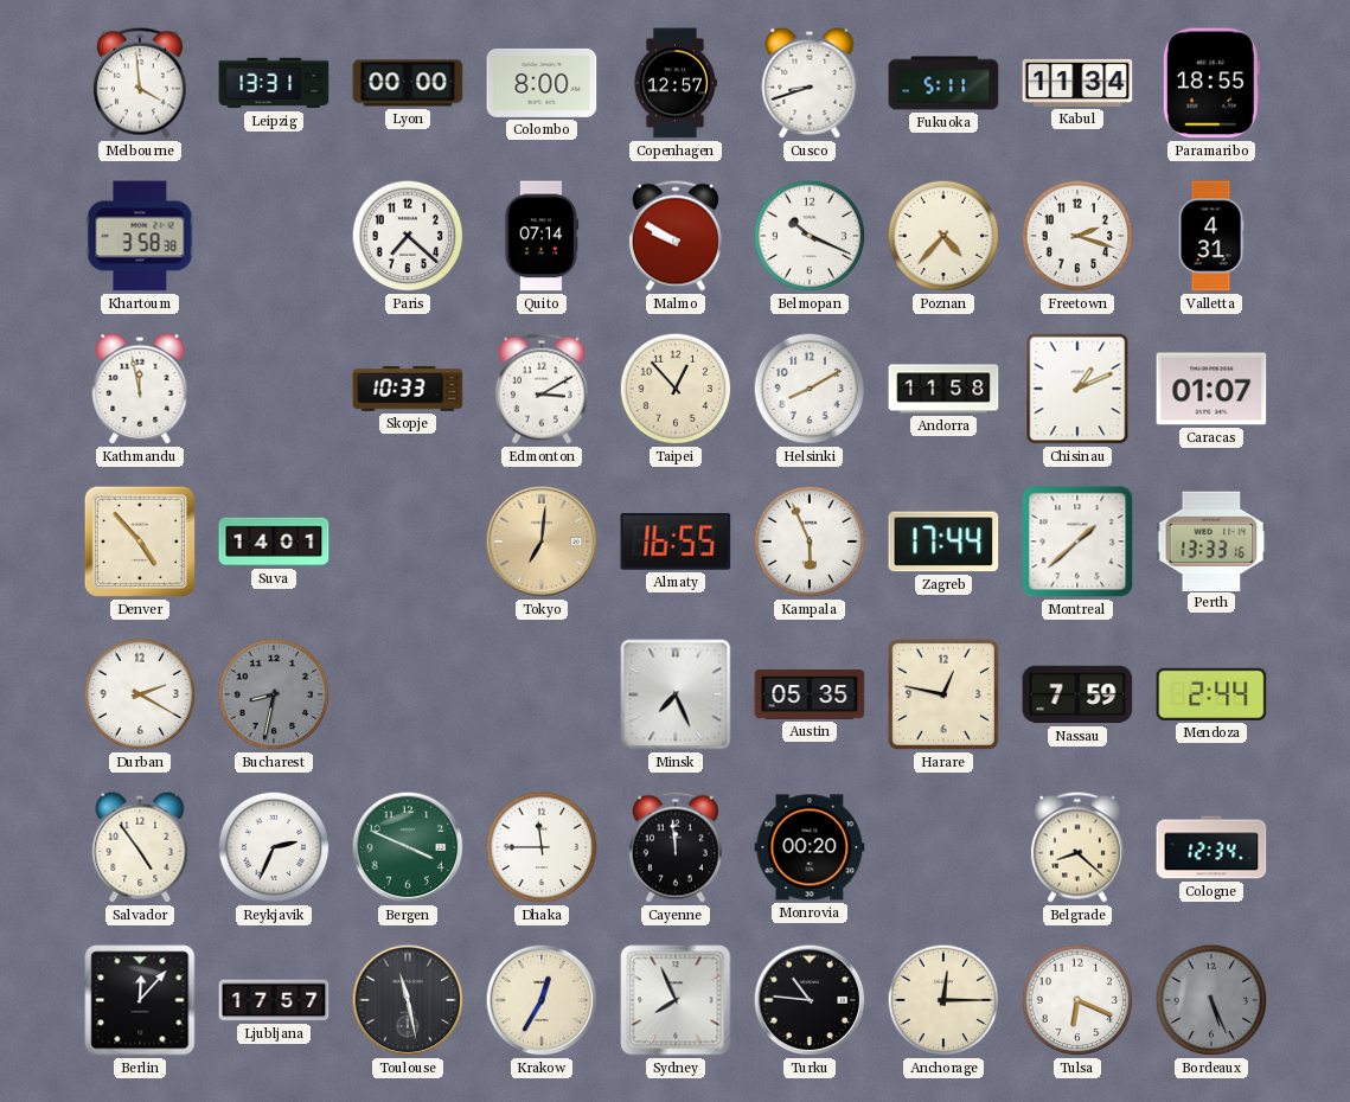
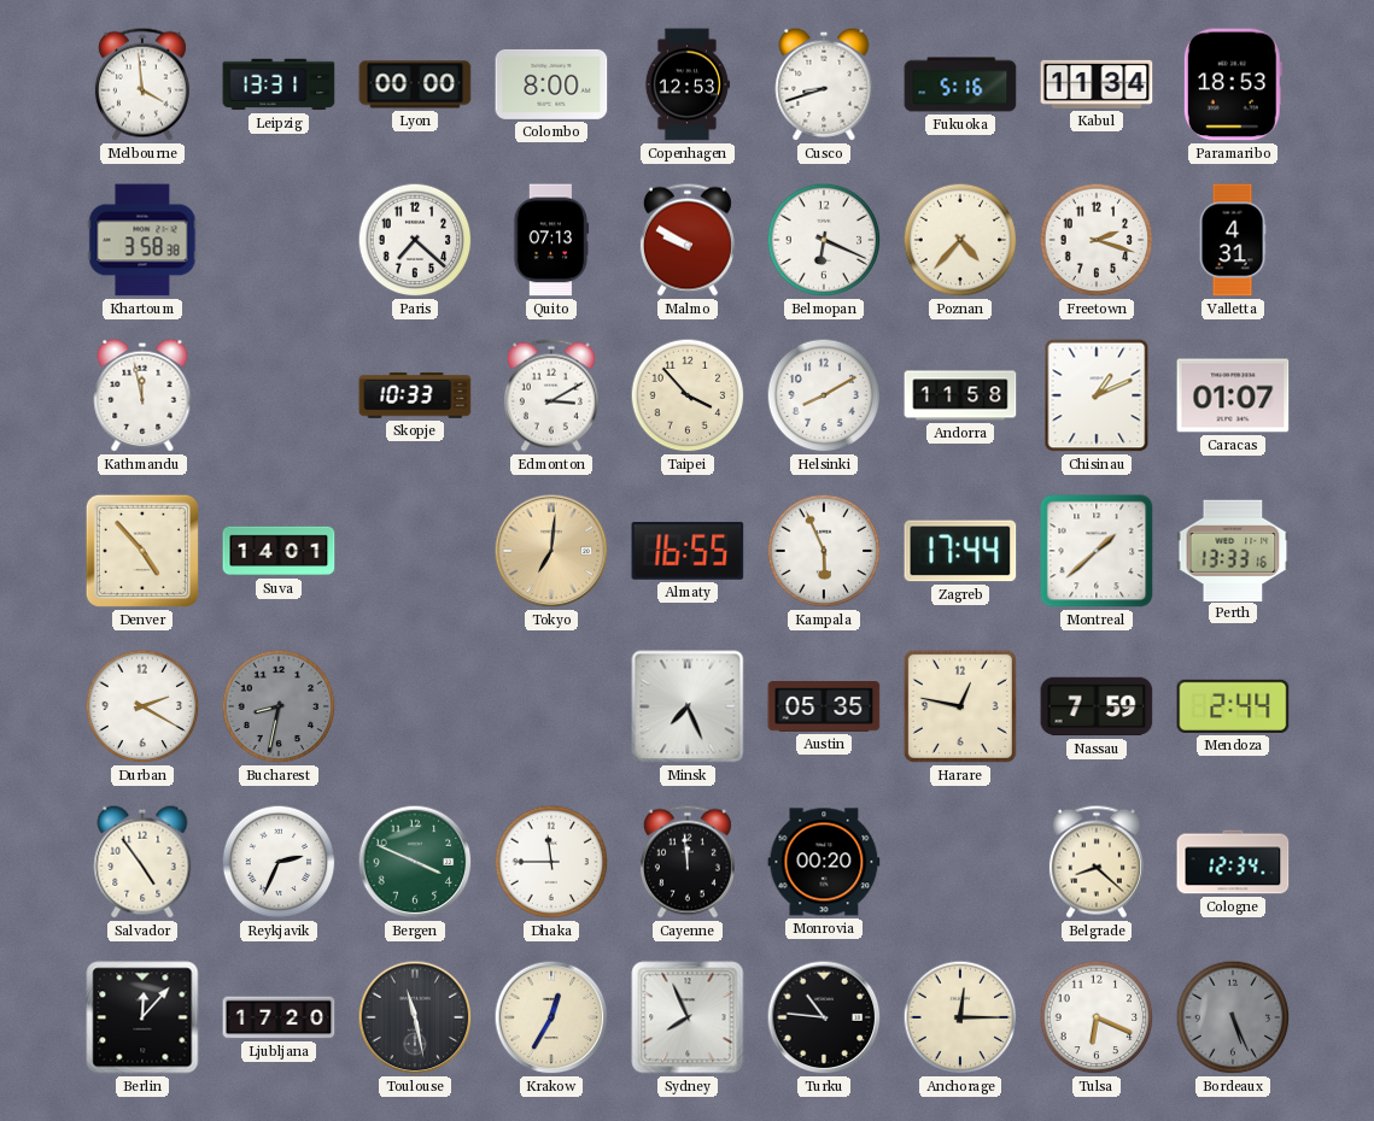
Copenhagen: 12:57 -> 12:53
Fukuoka: 5:11 -> 5:16
Paramaribo: 18:55 -> 18:53
Quito: 07:14 -> 07:13
Belmopan: 10:19 -> 6:19
Taipei: 12:53 -> 3:53
Ljubljana: 17:57 -> 17:20
